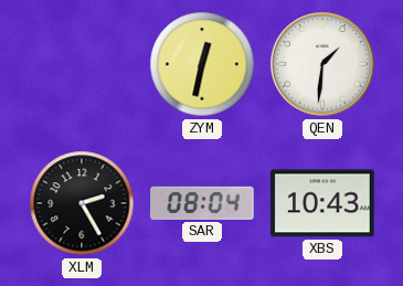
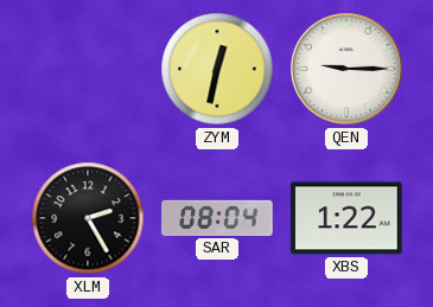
QEN: 1:31 -> 9:15
XBS: 10:43 -> 1:22
